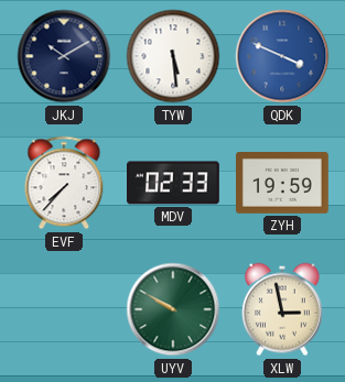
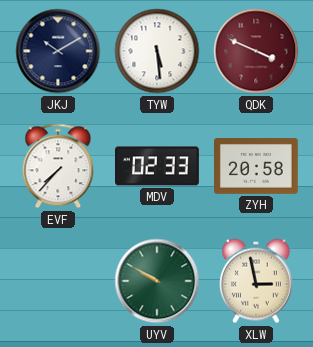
QDK dial: blue -> burgundy
ZYH: 19:59 -> 20:58
